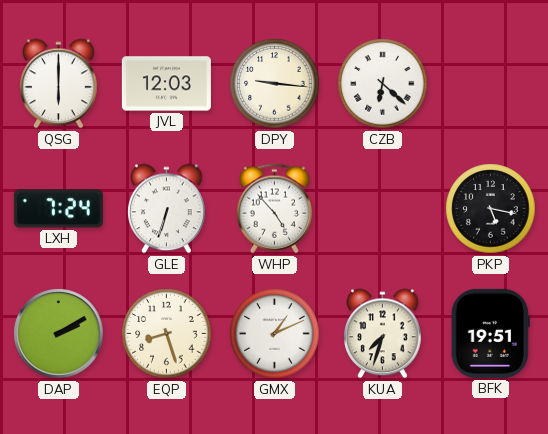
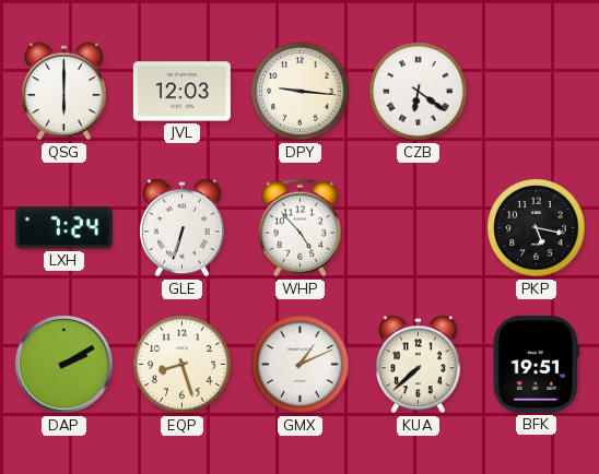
CZB: 6:22 -> 6:21
KUA: 7:33 -> 7:38
